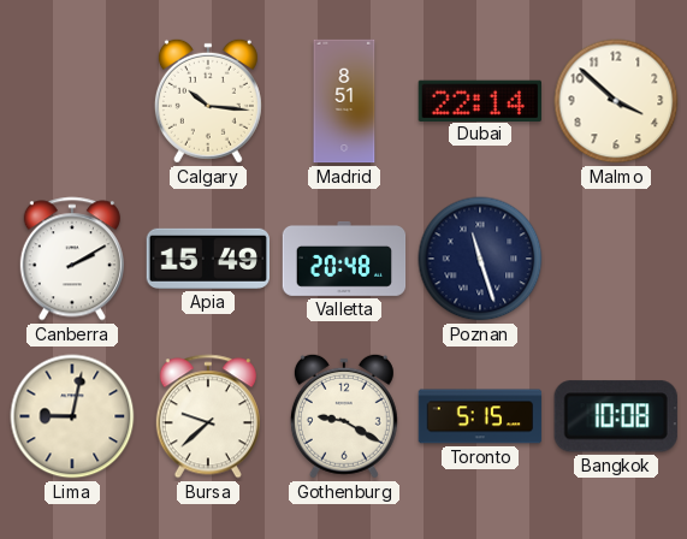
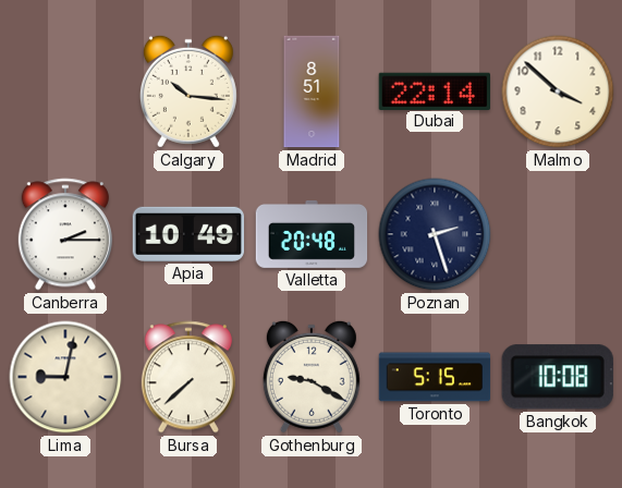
Canberra: 2:10 -> 2:15
Apia: 15:49 -> 10:49
Poznan: 11:27 -> 2:27
Bursa: 9:38 -> 7:38
